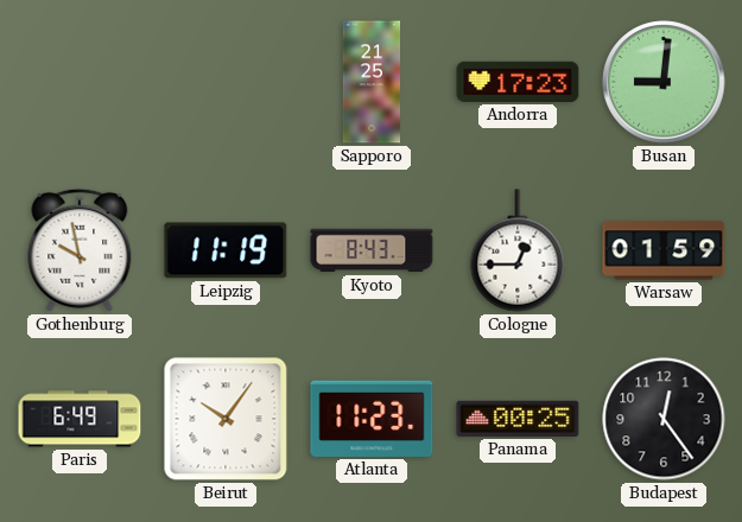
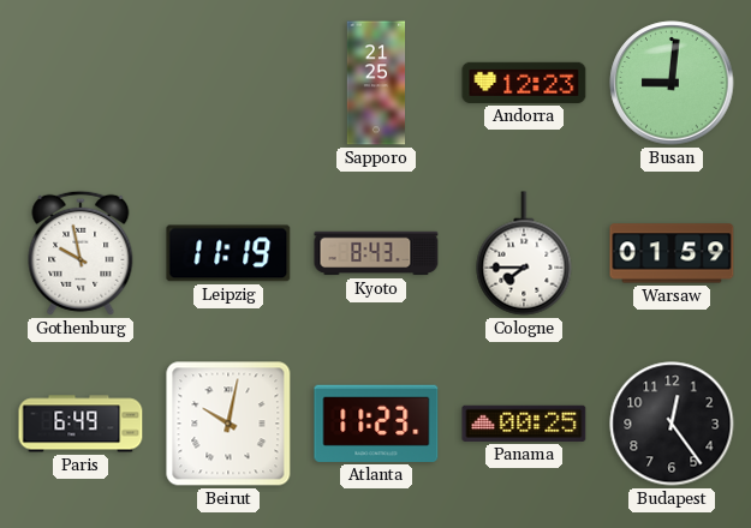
Andorra: 17:23 -> 12:23
Cologne: 12:45 -> 7:45
Beirut: 10:06 -> 10:02
